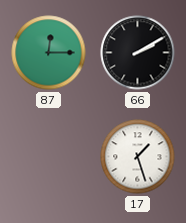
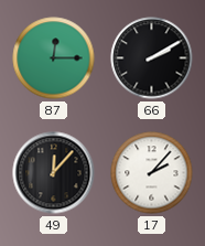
49: none -> 12:07
17: 1:27 -> 2:07
